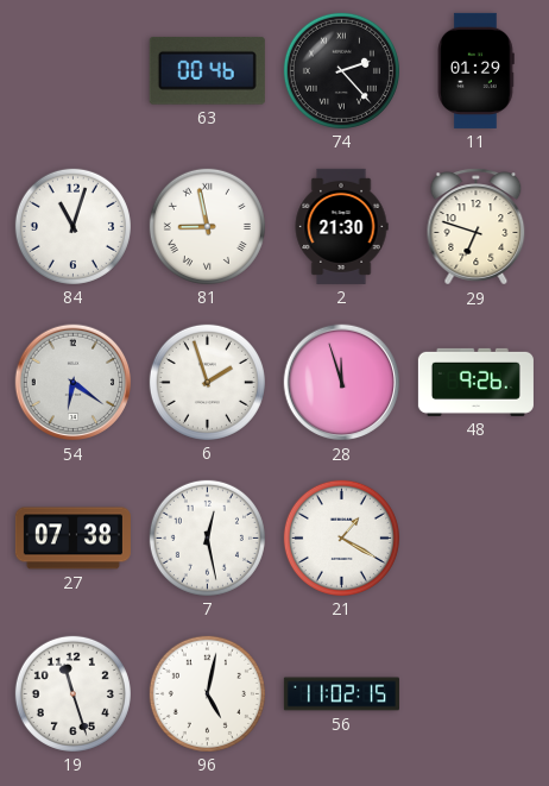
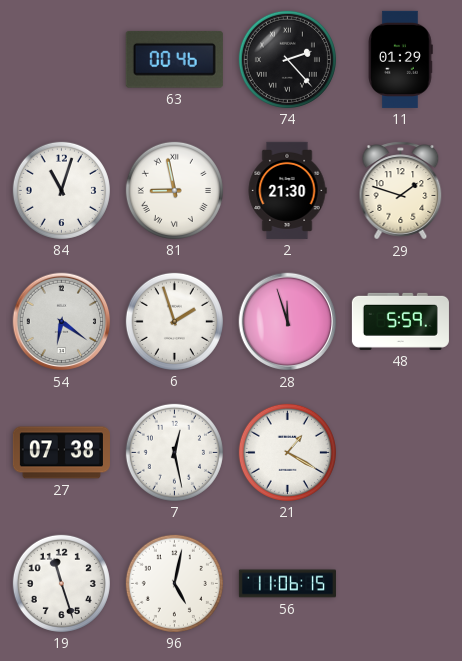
29: 6:48 -> 1:48
48: 9:26 -> 5:59
56: 11:02 -> 11:06
